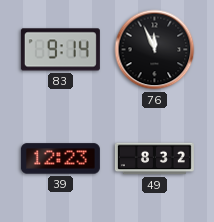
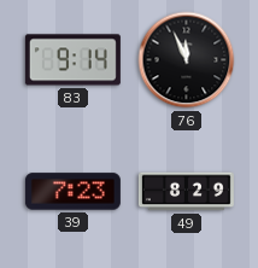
39: 12:23 -> 7:23
49: 8:32 -> 8:29
